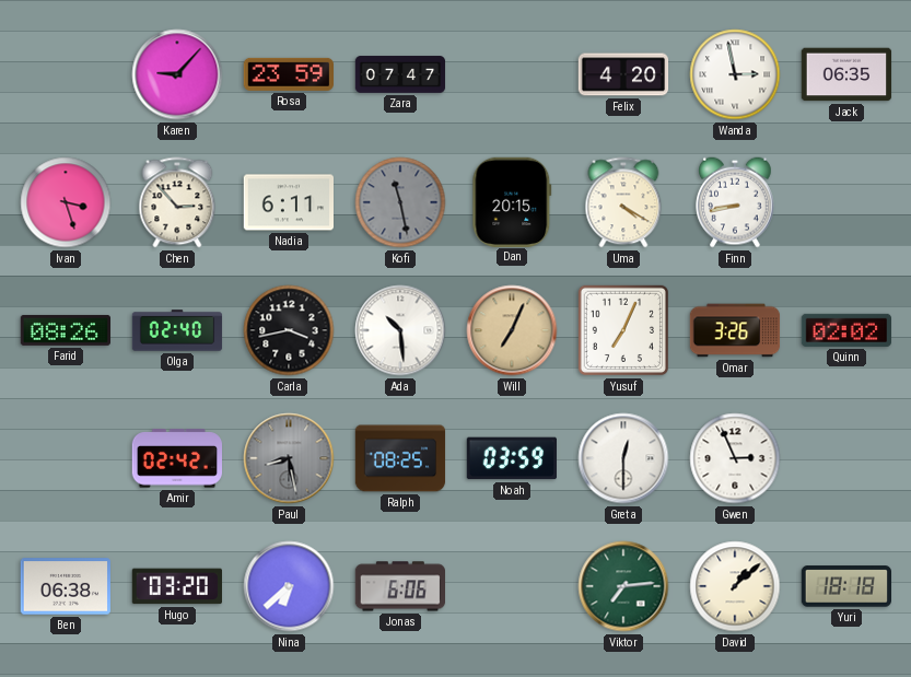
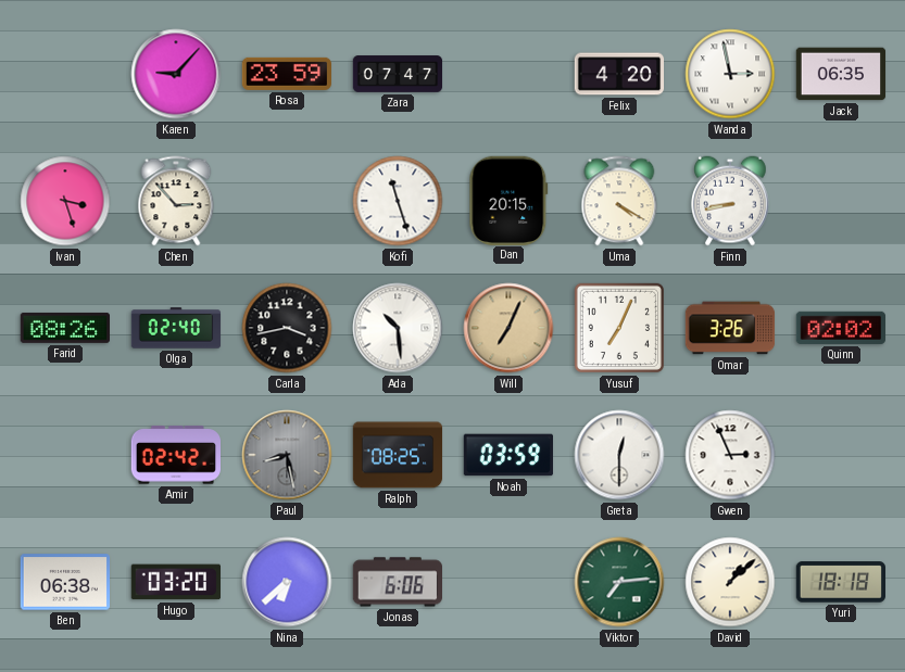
Nadia: 6:11 -> none
Kofi: 11:28 -> 11:27
Kofi dial: grey -> white
